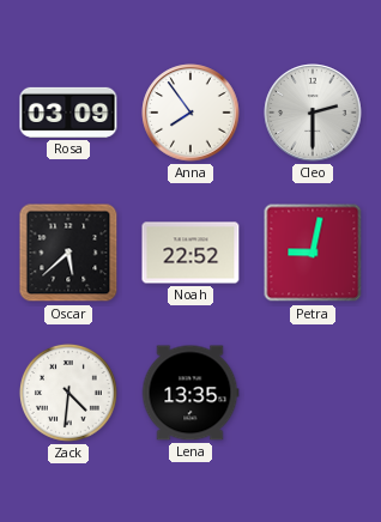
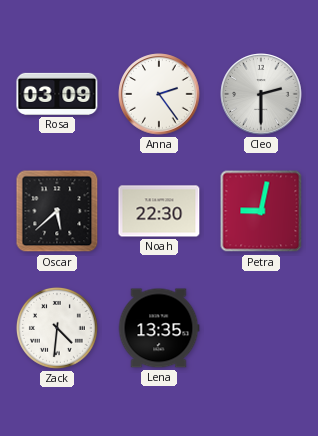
Anna: 7:54 -> 2:24
Noah: 22:52 -> 22:30
